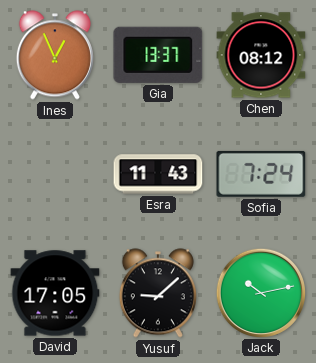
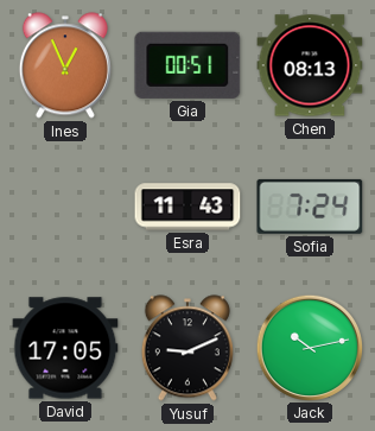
Gia: 13:37 -> 00:51
Chen: 08:12 -> 08:13
Yusuf: 9:08 -> 9:11
